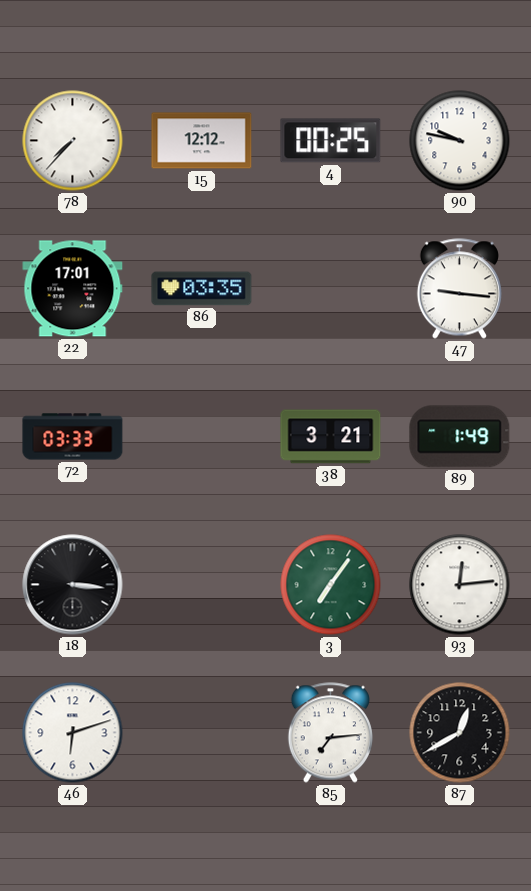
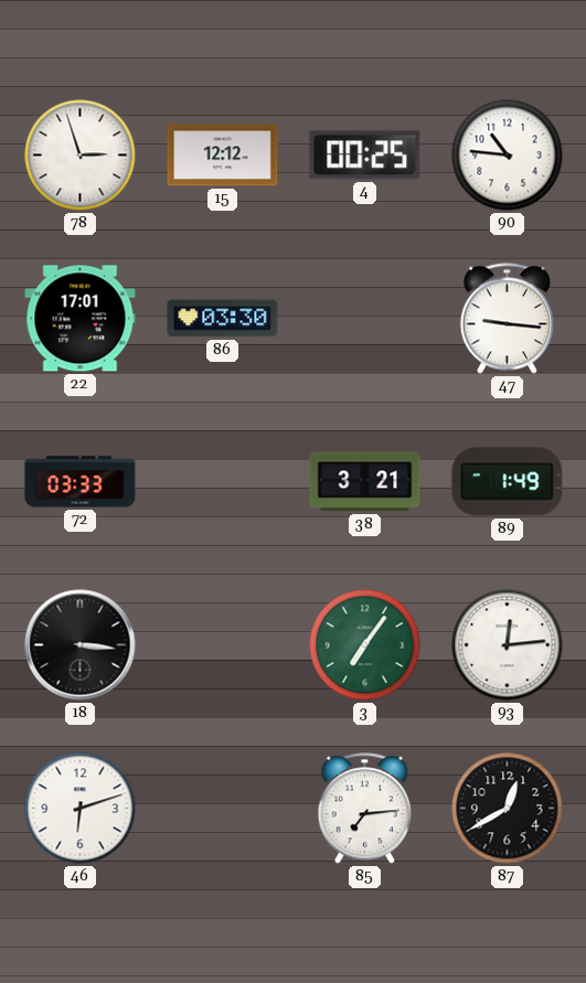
78: 7:37 -> 2:57
90: 9:47 -> 10:46
86: 03:35 -> 03:30
